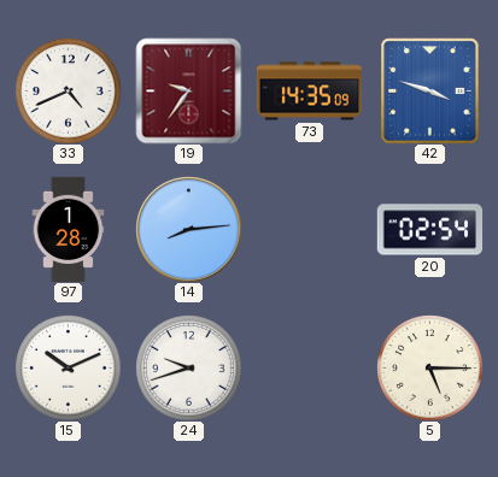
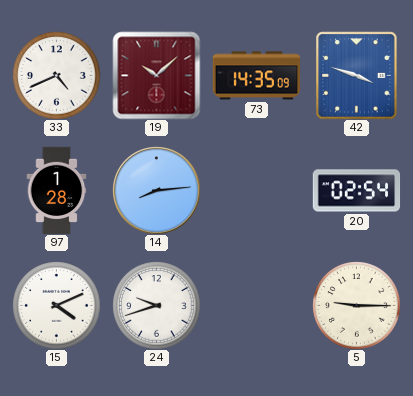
19: 9:36 -> 10:08
15: 10:11 -> 4:11
5: 5:15 -> 9:15
